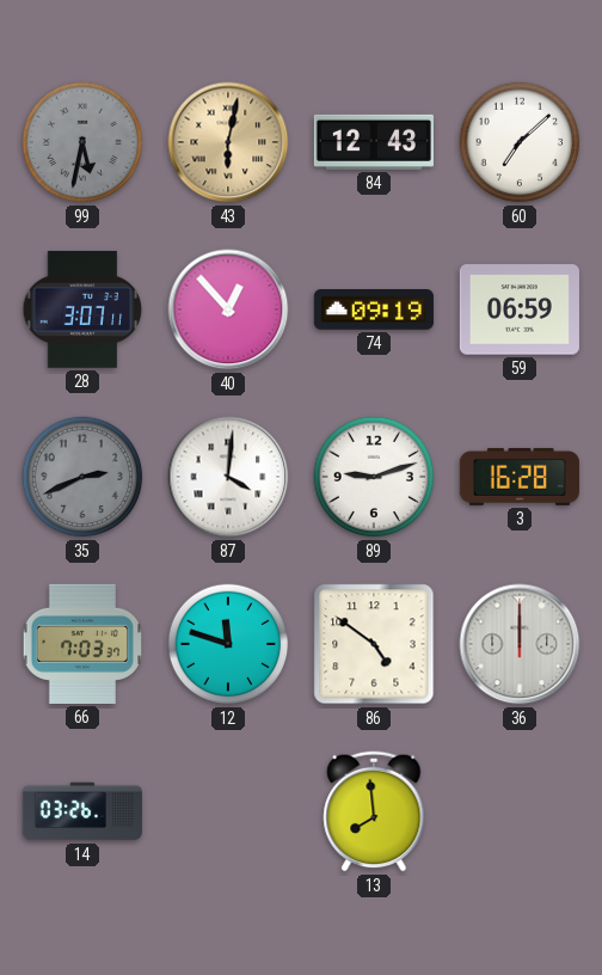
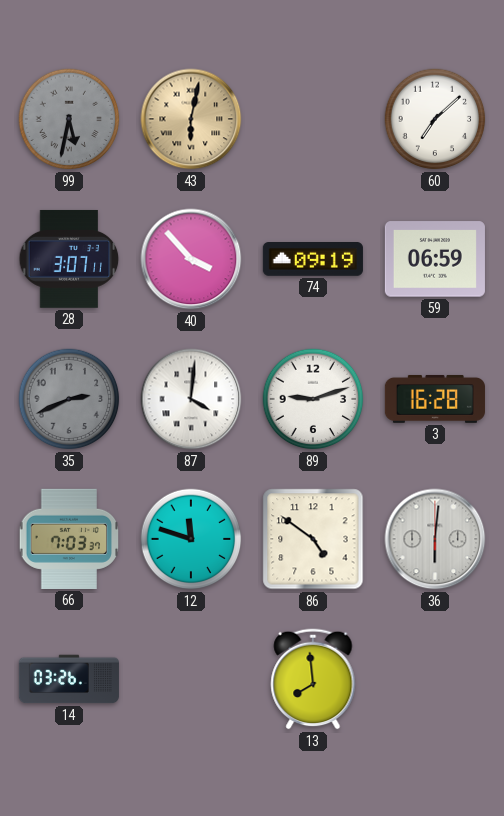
84: 12:43 -> none
40: 12:53 -> 3:53
36: 12:00 -> 6:01
